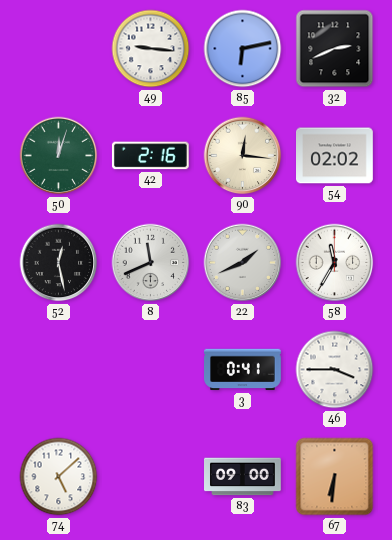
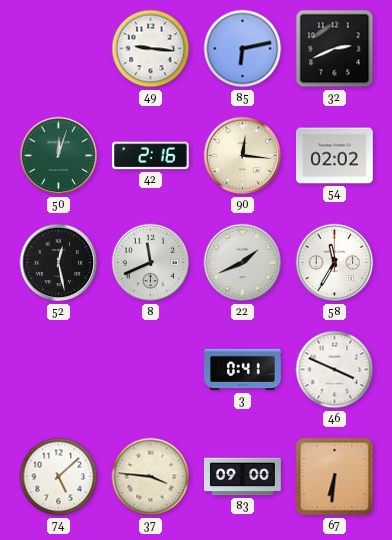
46: 3:45 -> 3:49
37: none -> 3:46
